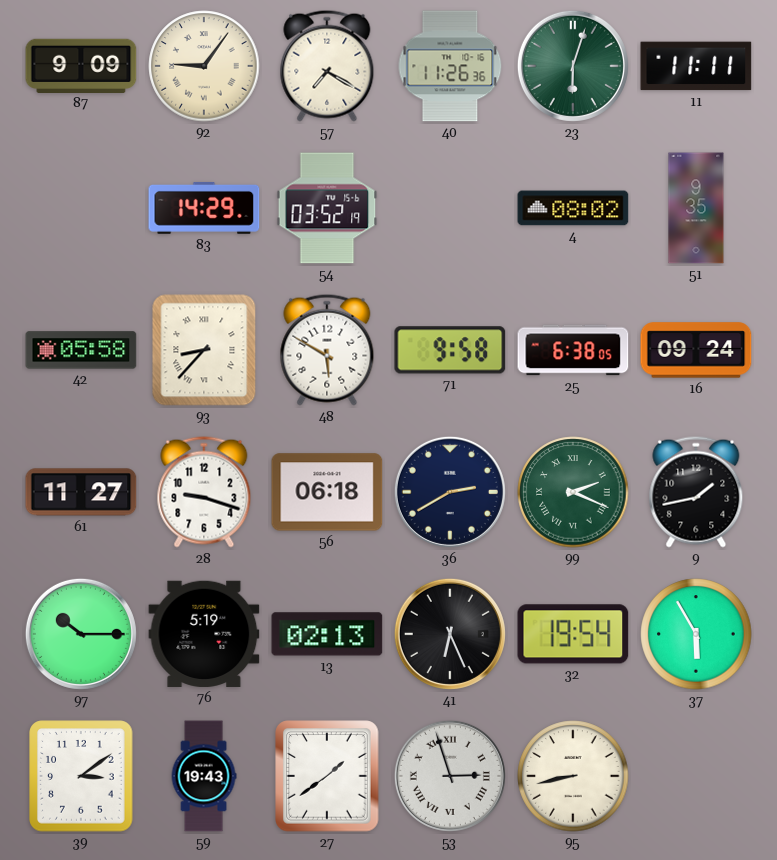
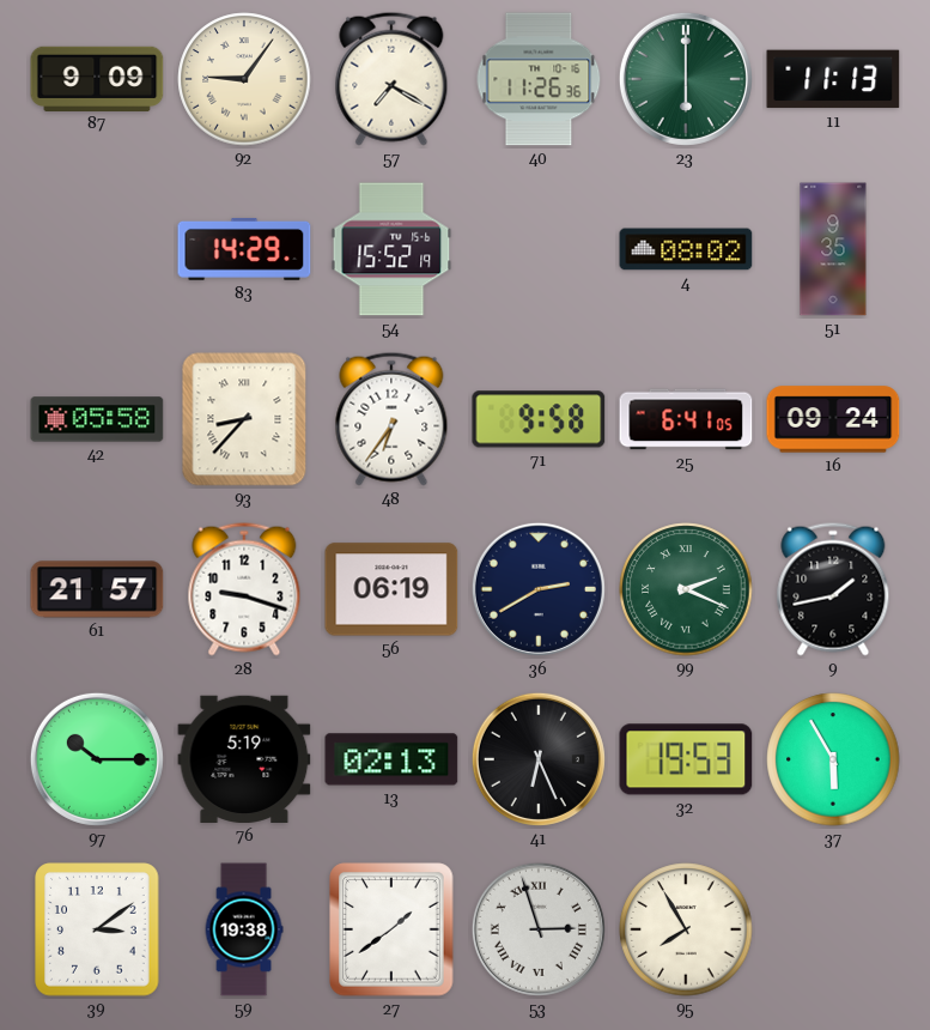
23: 6:03 -> 6:00
11: 11:11 -> 11:13
54: 03:52 -> 15:52
48: 5:50 -> 6:36
25: 6:38 -> 6:41
61: 11:27 -> 21:57
56: 06:18 -> 06:19
32: 19:54 -> 19:53
59: 19:43 -> 19:38
95: 8:43 -> 7:55
